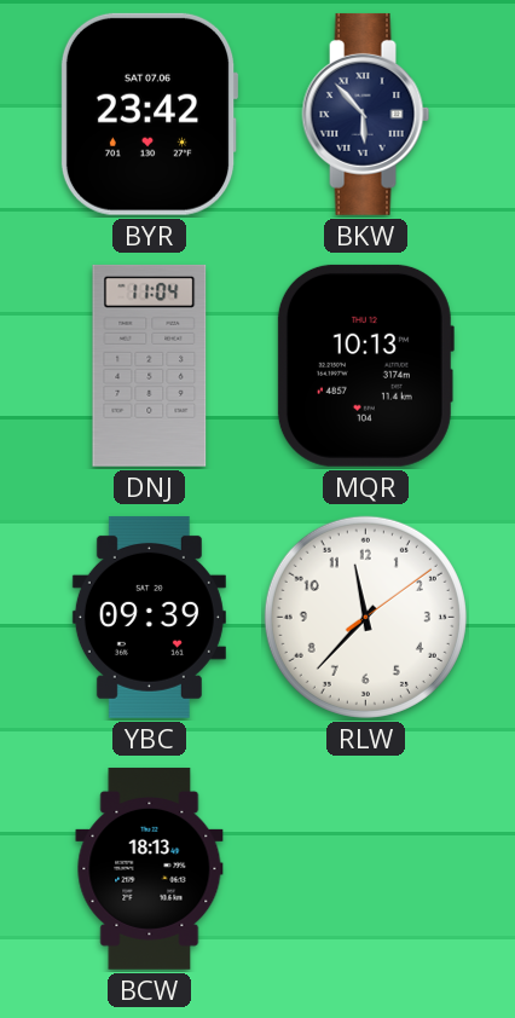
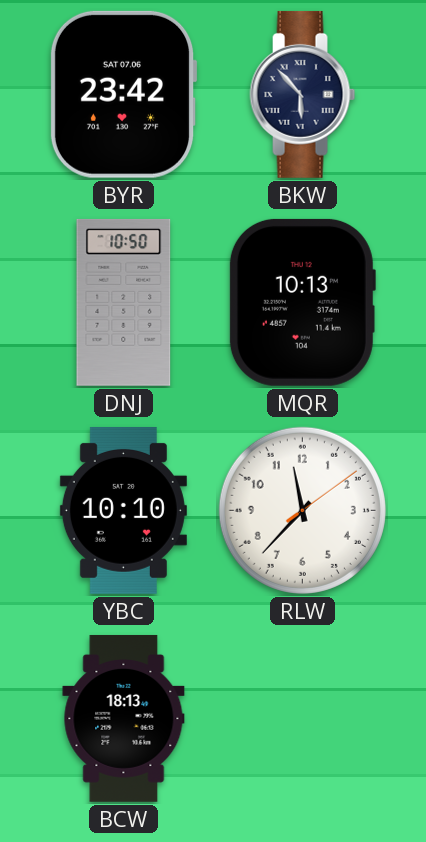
DNJ: 11:04 -> 10:50
YBC: 09:39 -> 10:10
